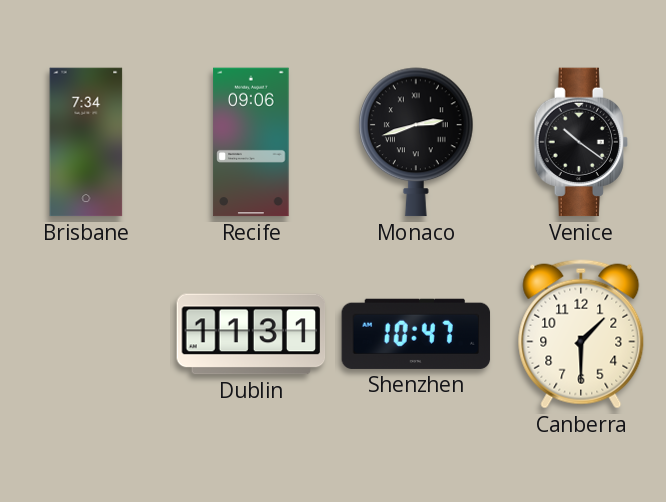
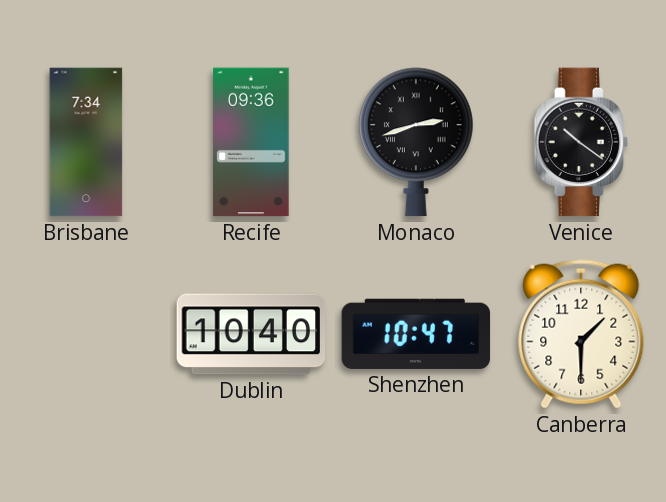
Recife: 09:06 -> 09:36
Dublin: 11:31 -> 10:40
